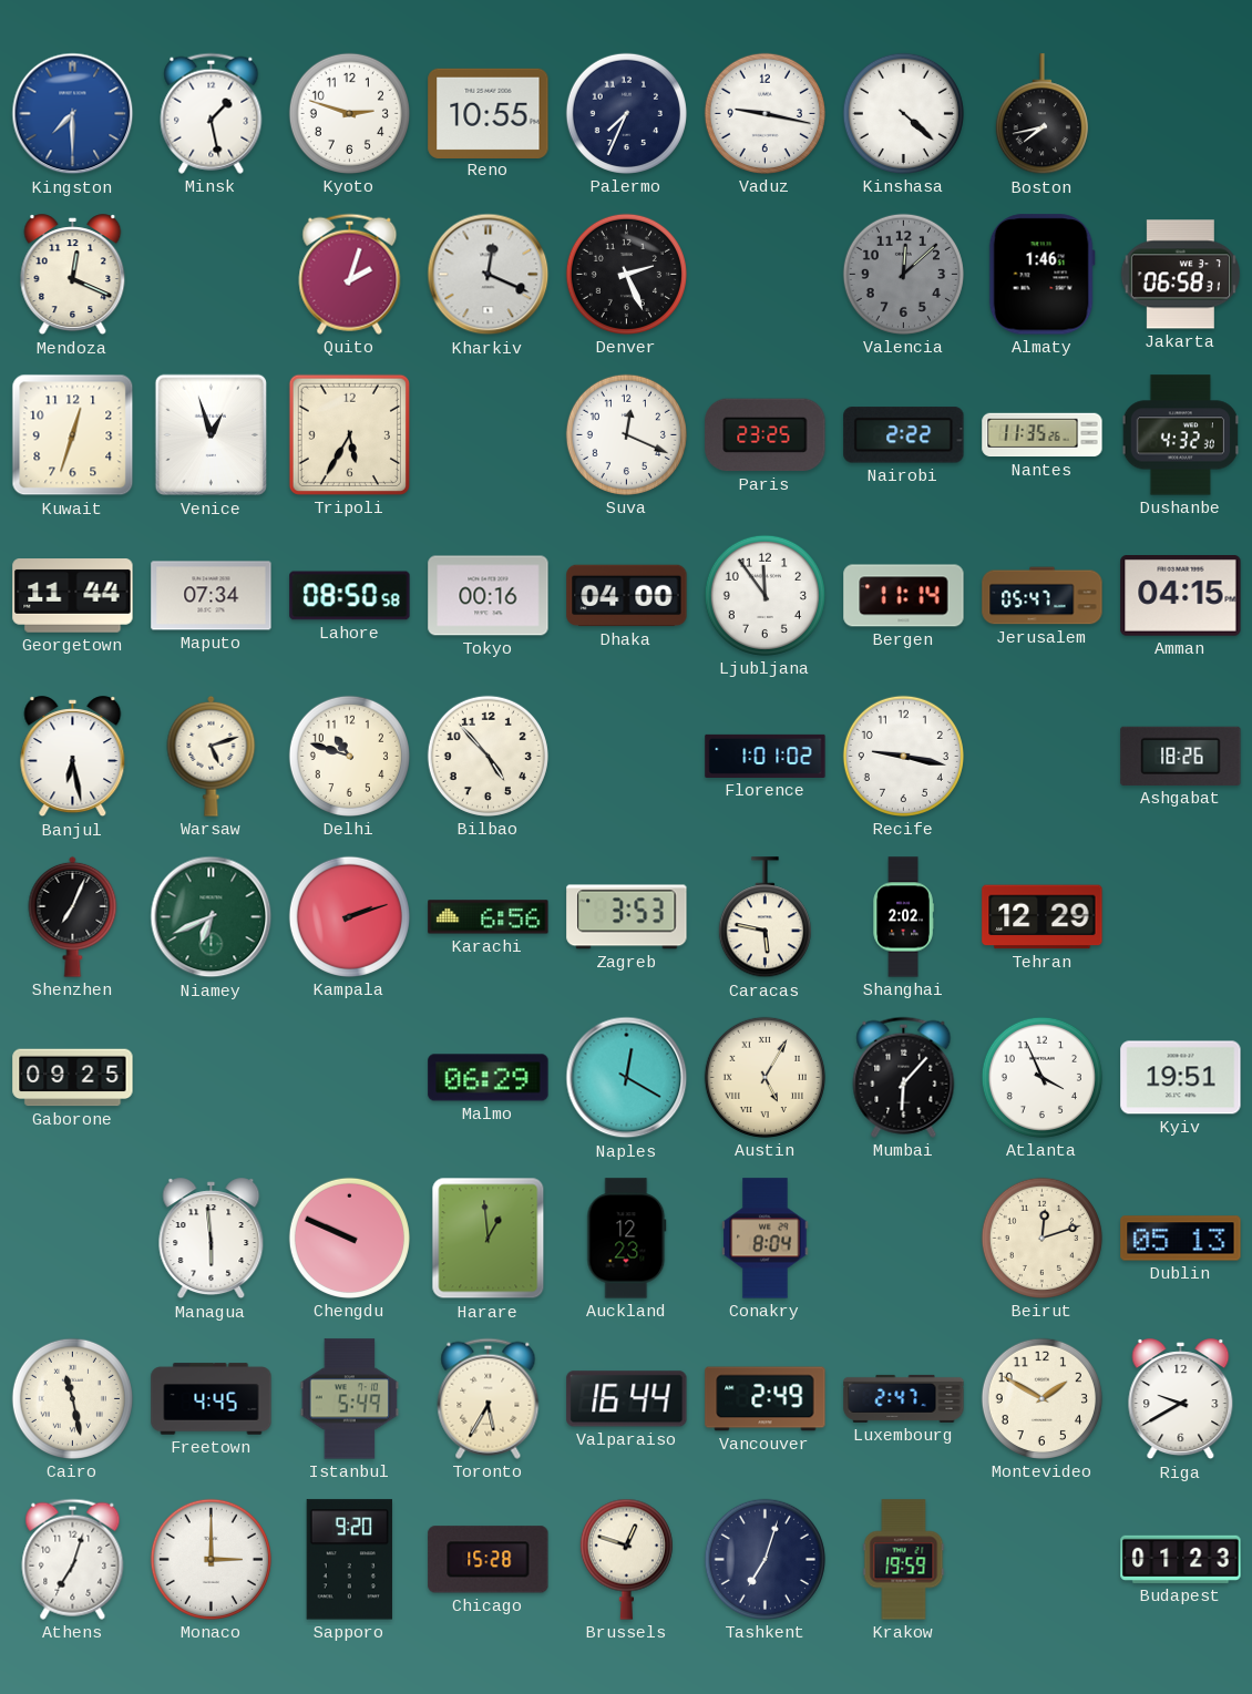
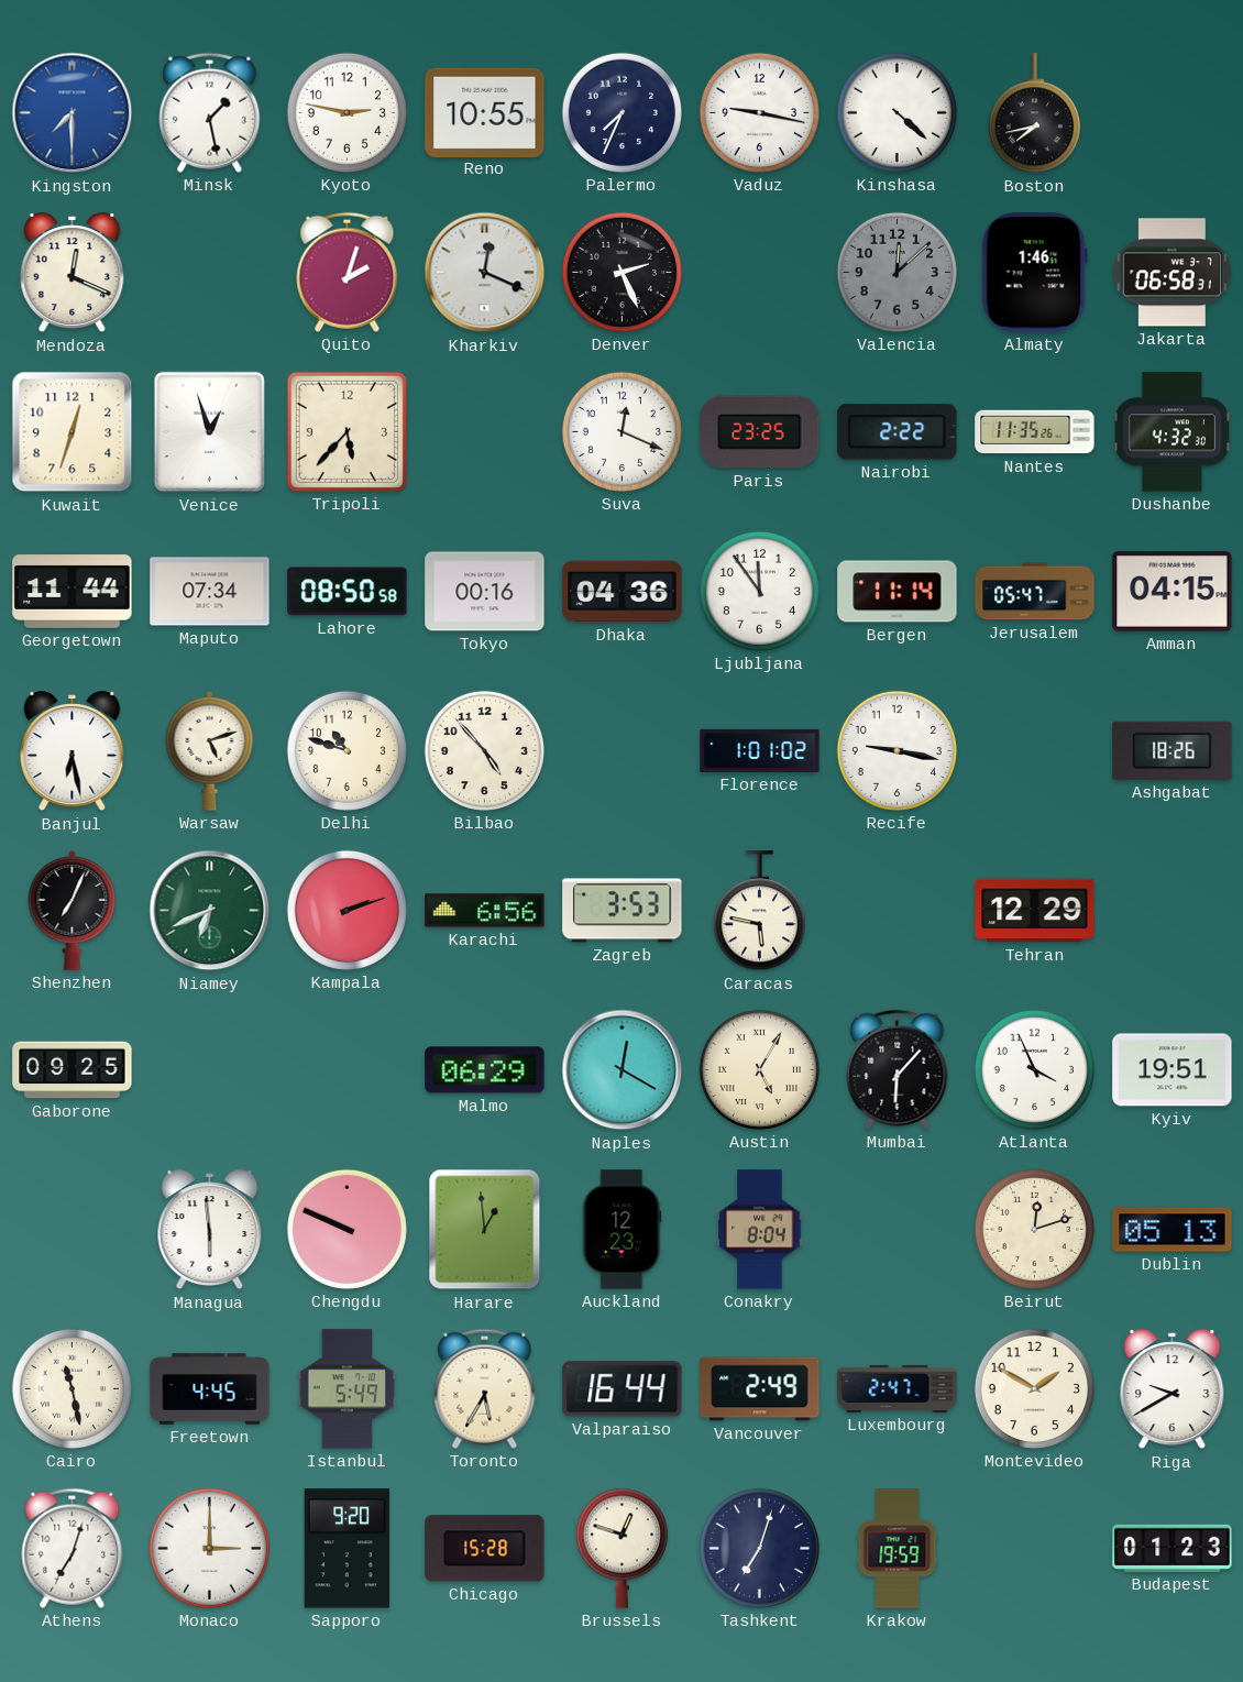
Kyoto: 2:48 -> 2:47
Tripoli: 5:35 -> 5:37
Dhaka: 04:00 -> 04:36
Shanghai: 2:02 -> none
